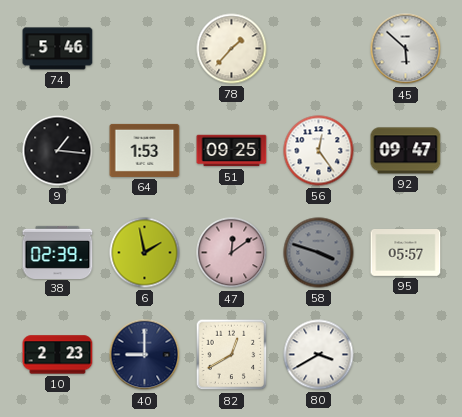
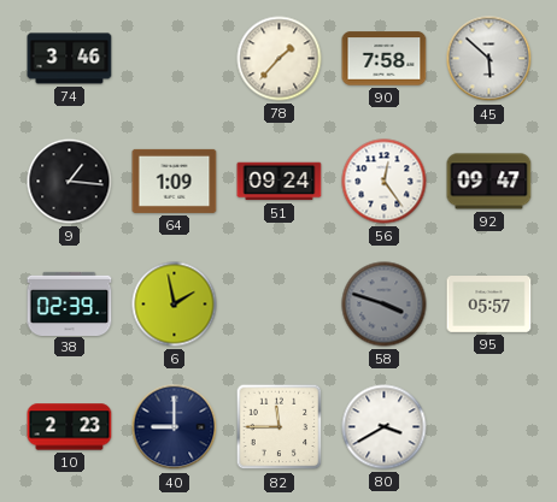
74: 5:46 -> 3:46
90: none -> 7:58
64: 1:53 -> 1:09
51: 09:25 -> 09:24
47: 12:09 -> none
82: 12:40 -> 11:45
